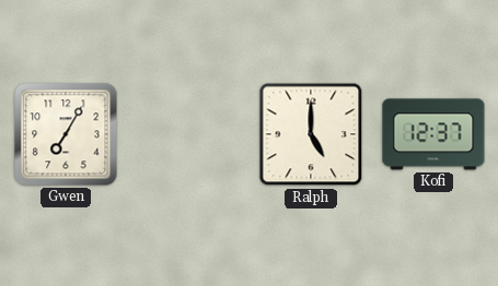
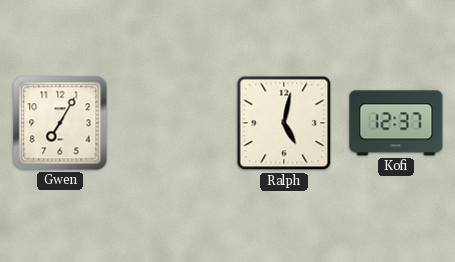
Ralph: 5:00 -> 5:02
